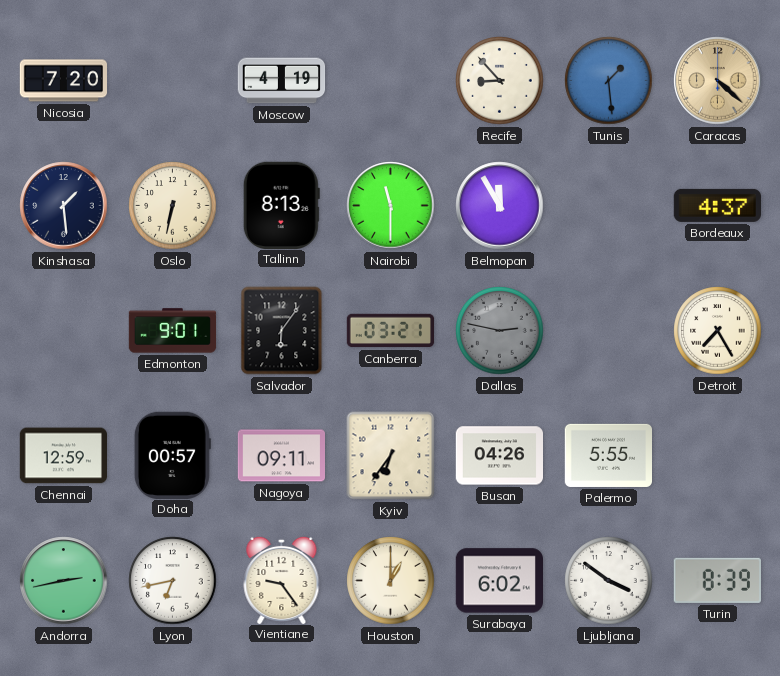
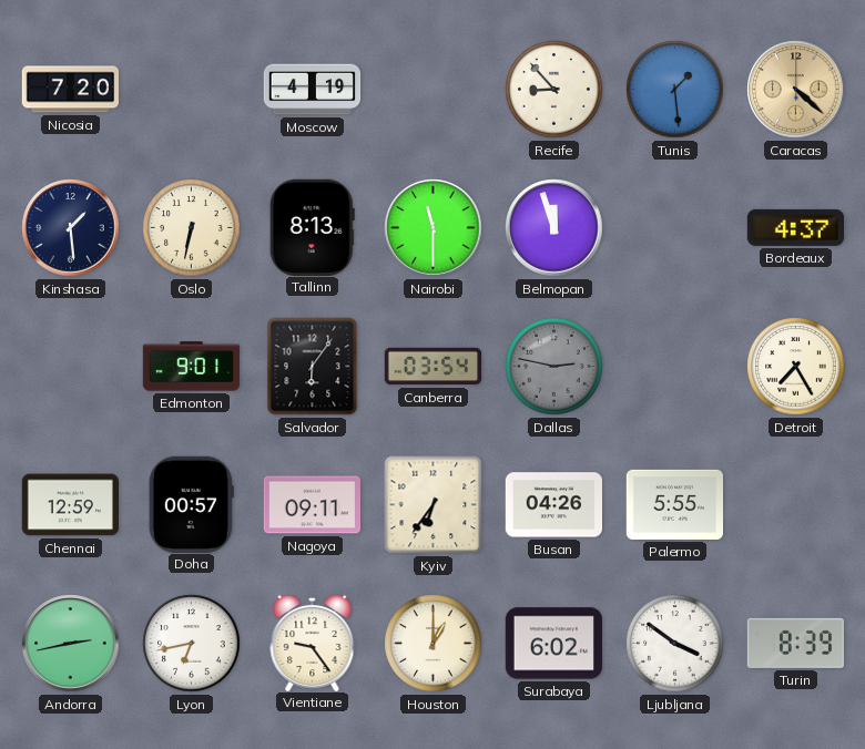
Belmopan: 11:55 -> 11:57
Canberra: 03:21 -> 03:54
